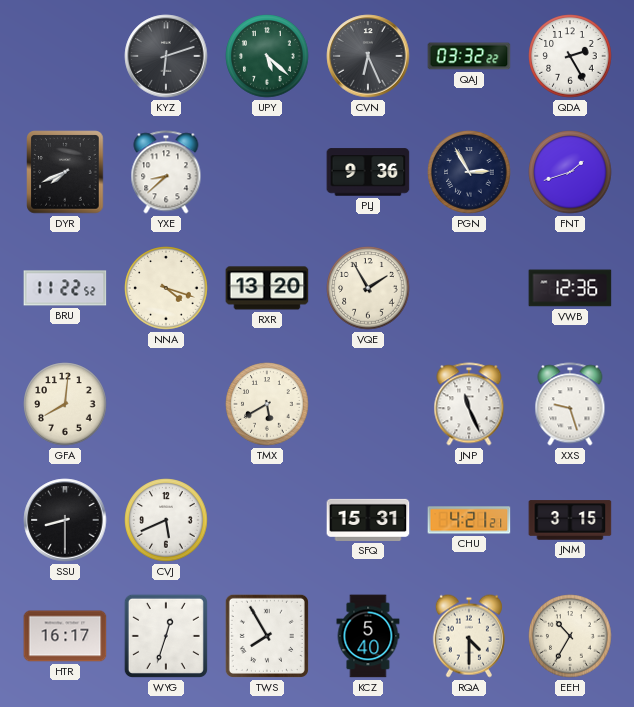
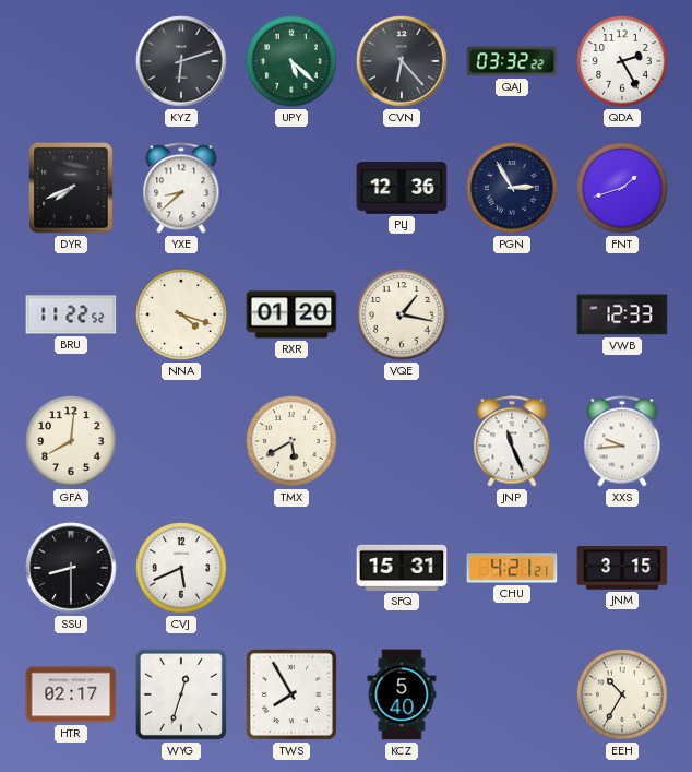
CVN: 6:26 -> 6:23
PLJ: 9:36 -> 12:36
RXR: 13:20 -> 01:20
VQE: 1:55 -> 1:17
VWB: 12:36 -> 12:33
XXS: 9:27 -> 9:44
HTR: 16:17 -> 02:17
RQA: 4:30 -> none
